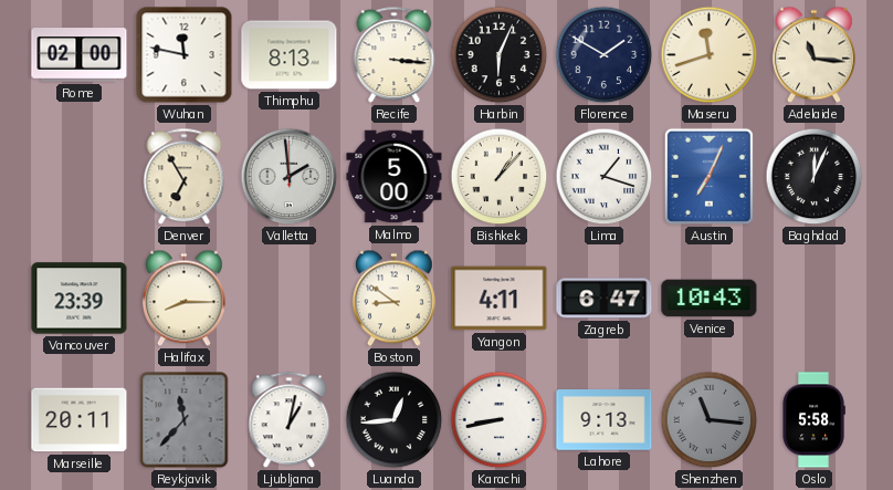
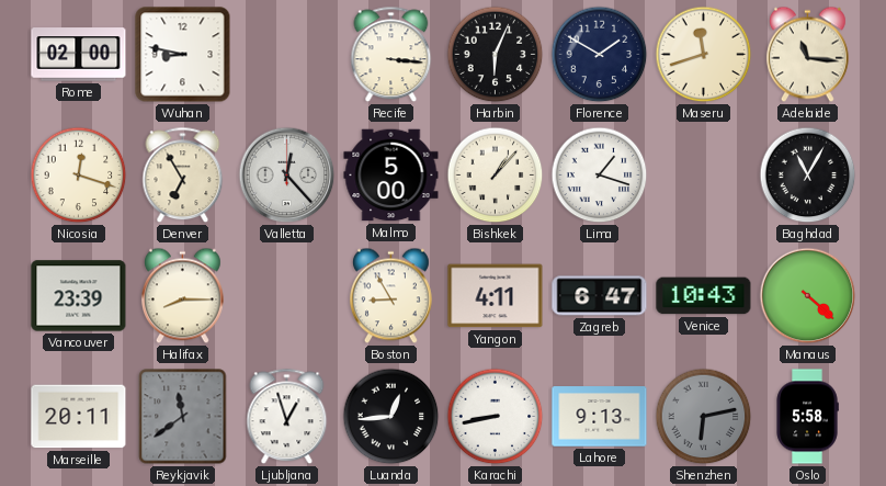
Wuhan: 11:47 -> 8:47
Thimphu: 8:13 -> none
Nicosia: none -> 12:18
Valletta: 1:59 -> 12:23
Austin: 7:04 -> none
Baghdad: 12:04 -> 11:05
Boston: 8:51 -> 8:55
Manaus: none -> 4:22
Reykjavik: 11:37 -> 11:39
Ljubljana: 1:02 -> 12:57
Shenzhen: 11:16 -> 6:13
